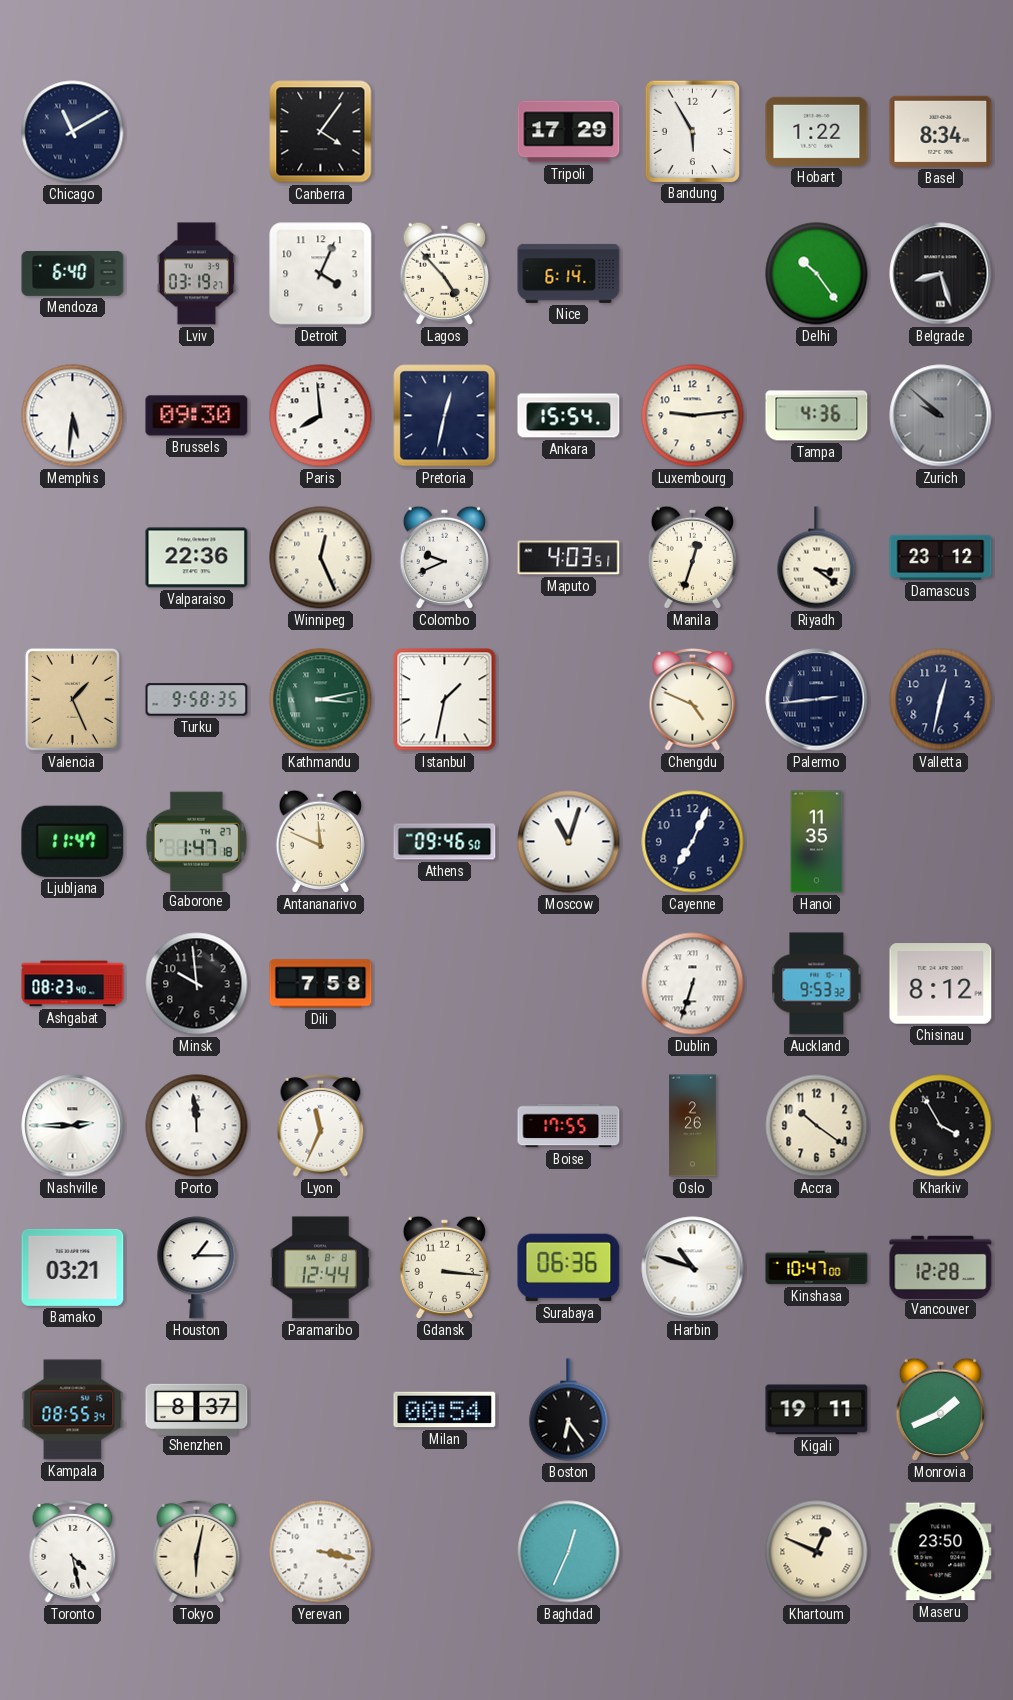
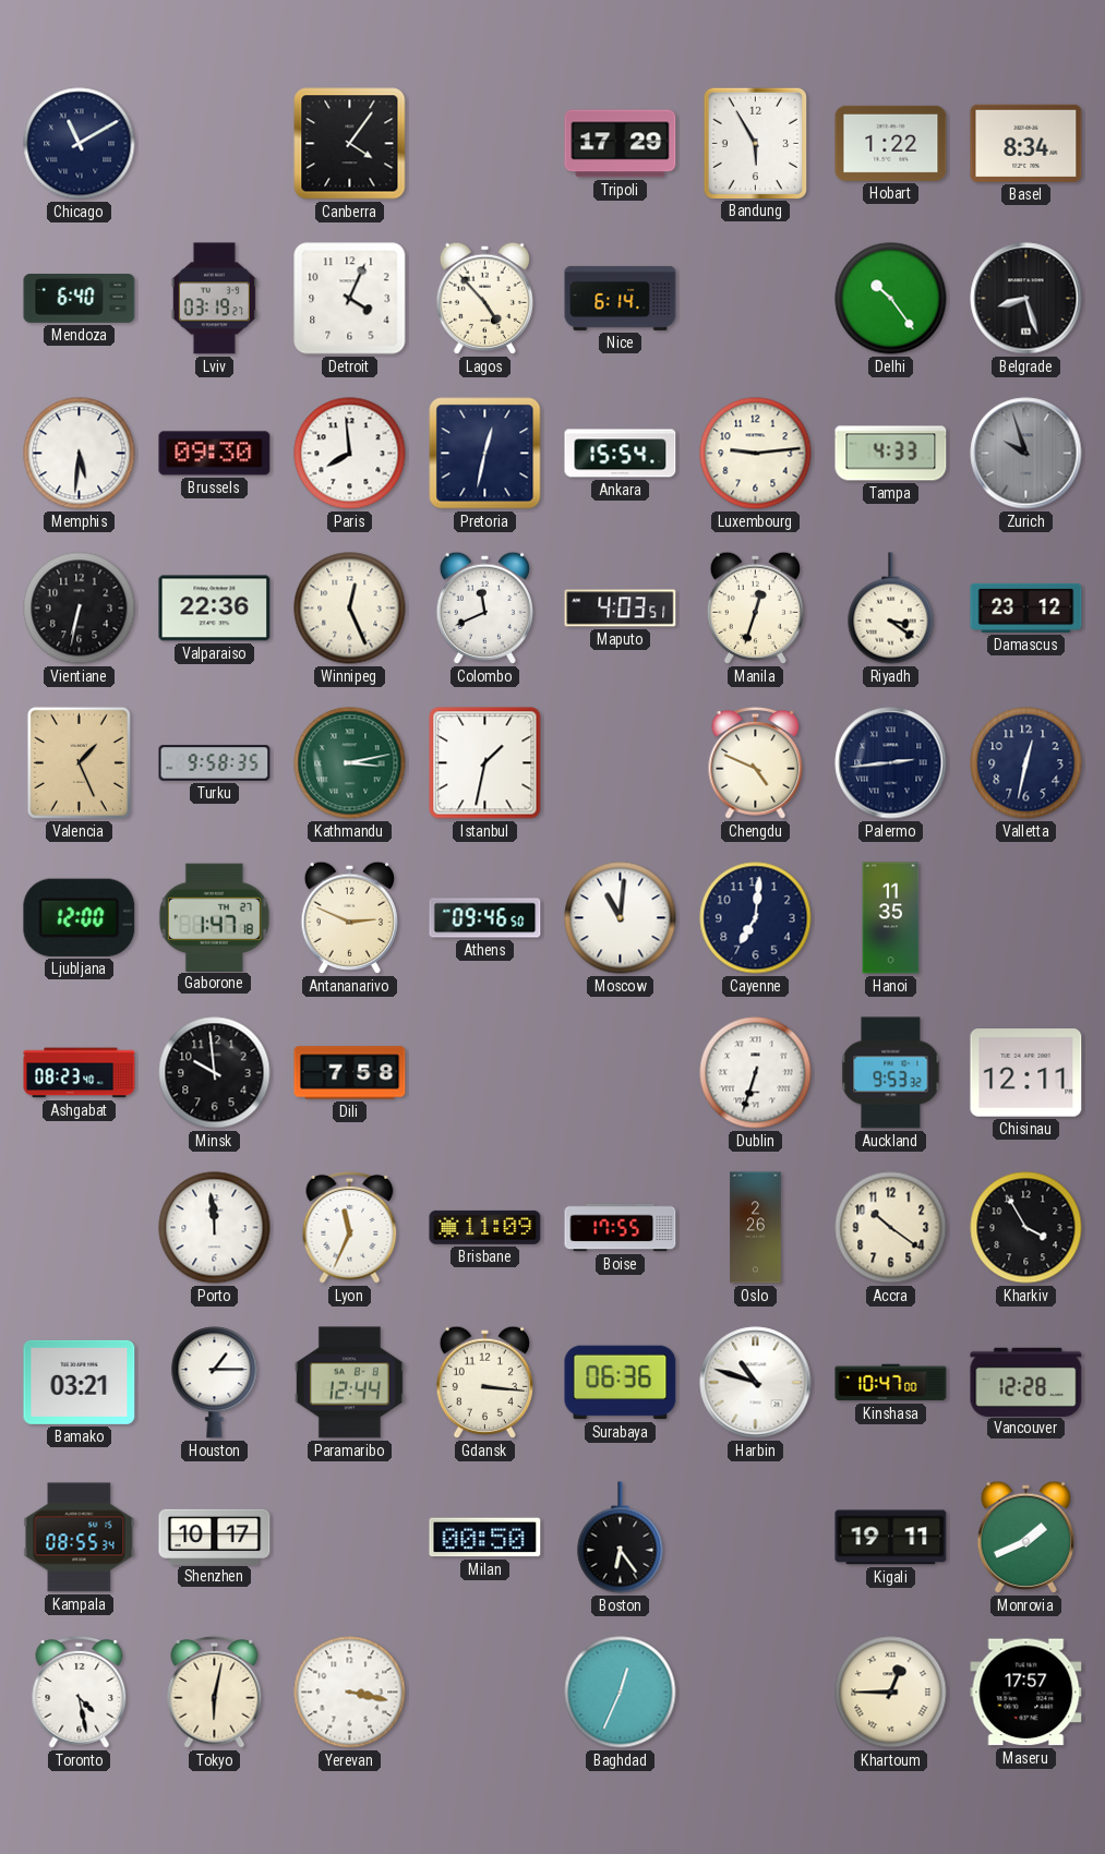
Tampa: 4:36 -> 4:33
Zurich: 9:52 -> 9:57
Vientiane: none -> 6:32
Colombo: 9:41 -> 11:41
Ljubljana: 11:47 -> 12:00
Antananarivo: 11:49 -> 2:49
Moscow: 11:03 -> 11:01
Cayenne: 7:04 -> 7:01
Chisinau: 8:12 -> 12:11
Nashville: 2:45 -> none
Brisbane: none -> 11:09
Shenzhen: 8:37 -> 10:17
Milan: 00:54 -> 00:50
Khartoum: 12:49 -> 12:45
Maseru: 23:50 -> 17:57
